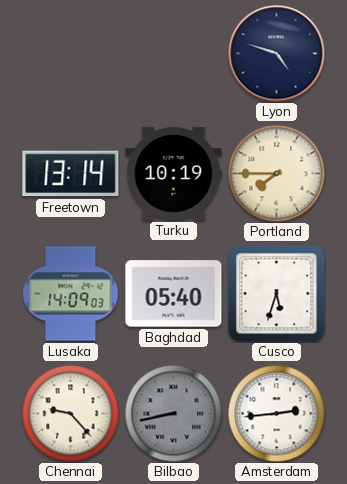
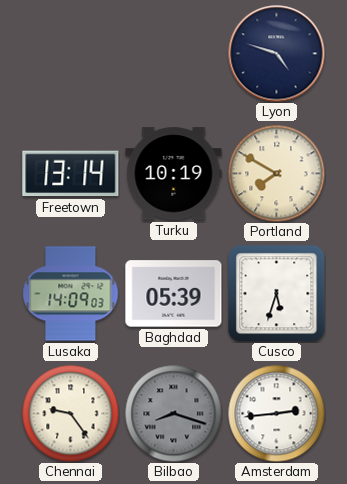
Portland: 7:45 -> 7:50
Baghdad: 05:40 -> 05:39
Chennai: 9:23 -> 9:24
Bilbao: 8:43 -> 8:18
